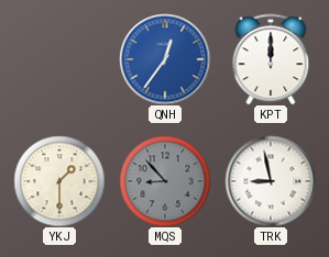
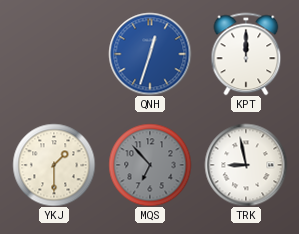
QNH: 12:36 -> 12:33
MQS: 8:53 -> 6:53
